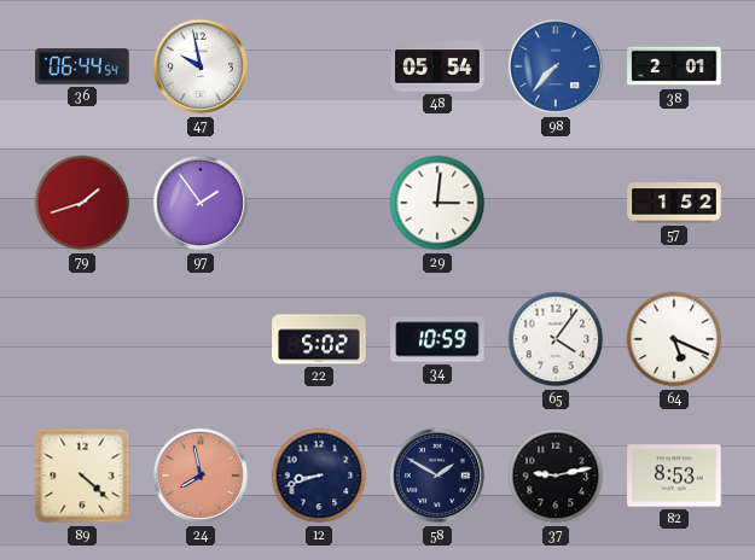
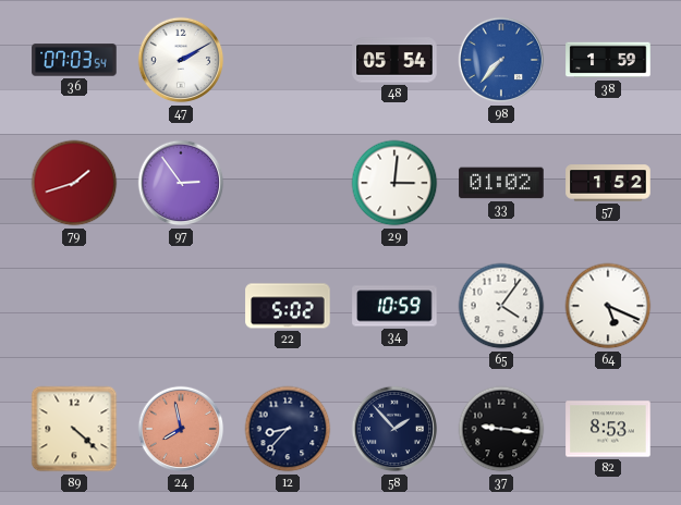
36: 06:44 -> 07:03
47: 9:58 -> 2:10
38: 2:01 -> 1:59
97: 1:54 -> 2:54
33: none -> 01:02
12: 8:42 -> 8:37
58: 1:50 -> 1:53
37: 9:13 -> 9:16
